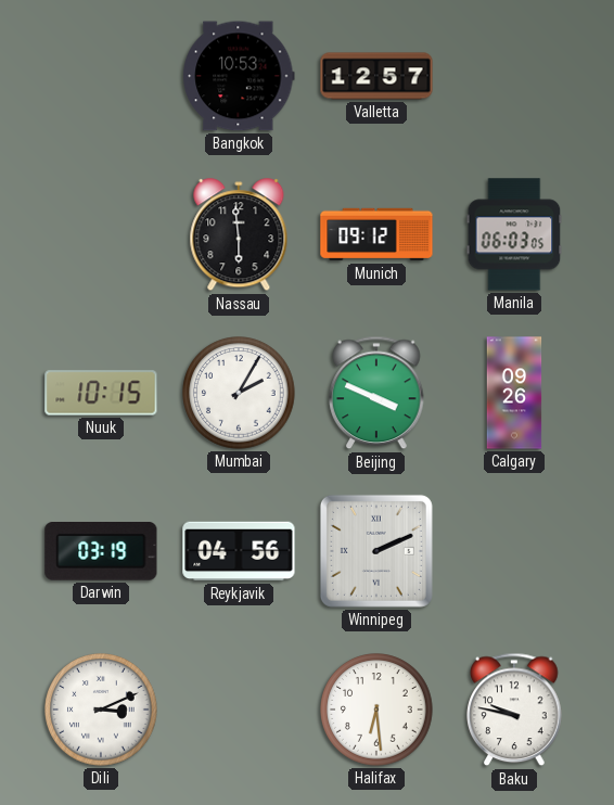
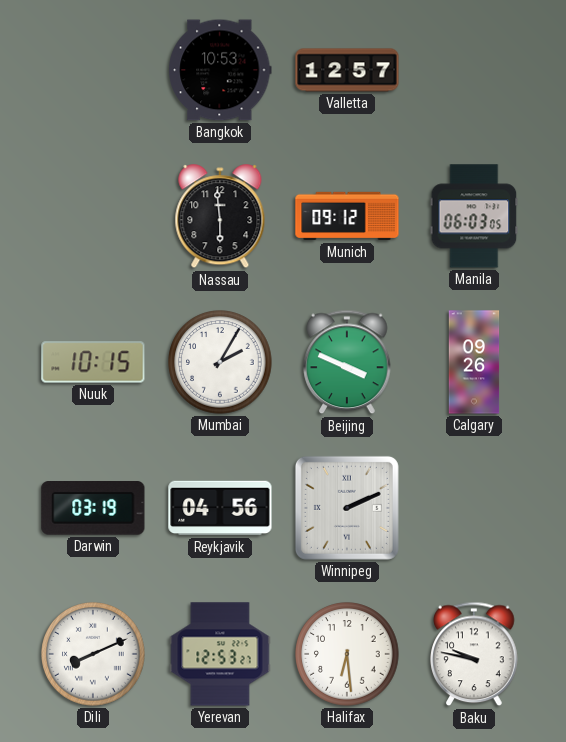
Dili: 3:11 -> 8:11
Yerevan: none -> 12:53
